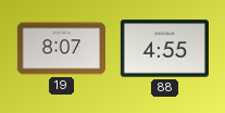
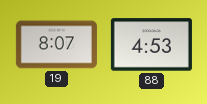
88: 4:55 -> 4:53
